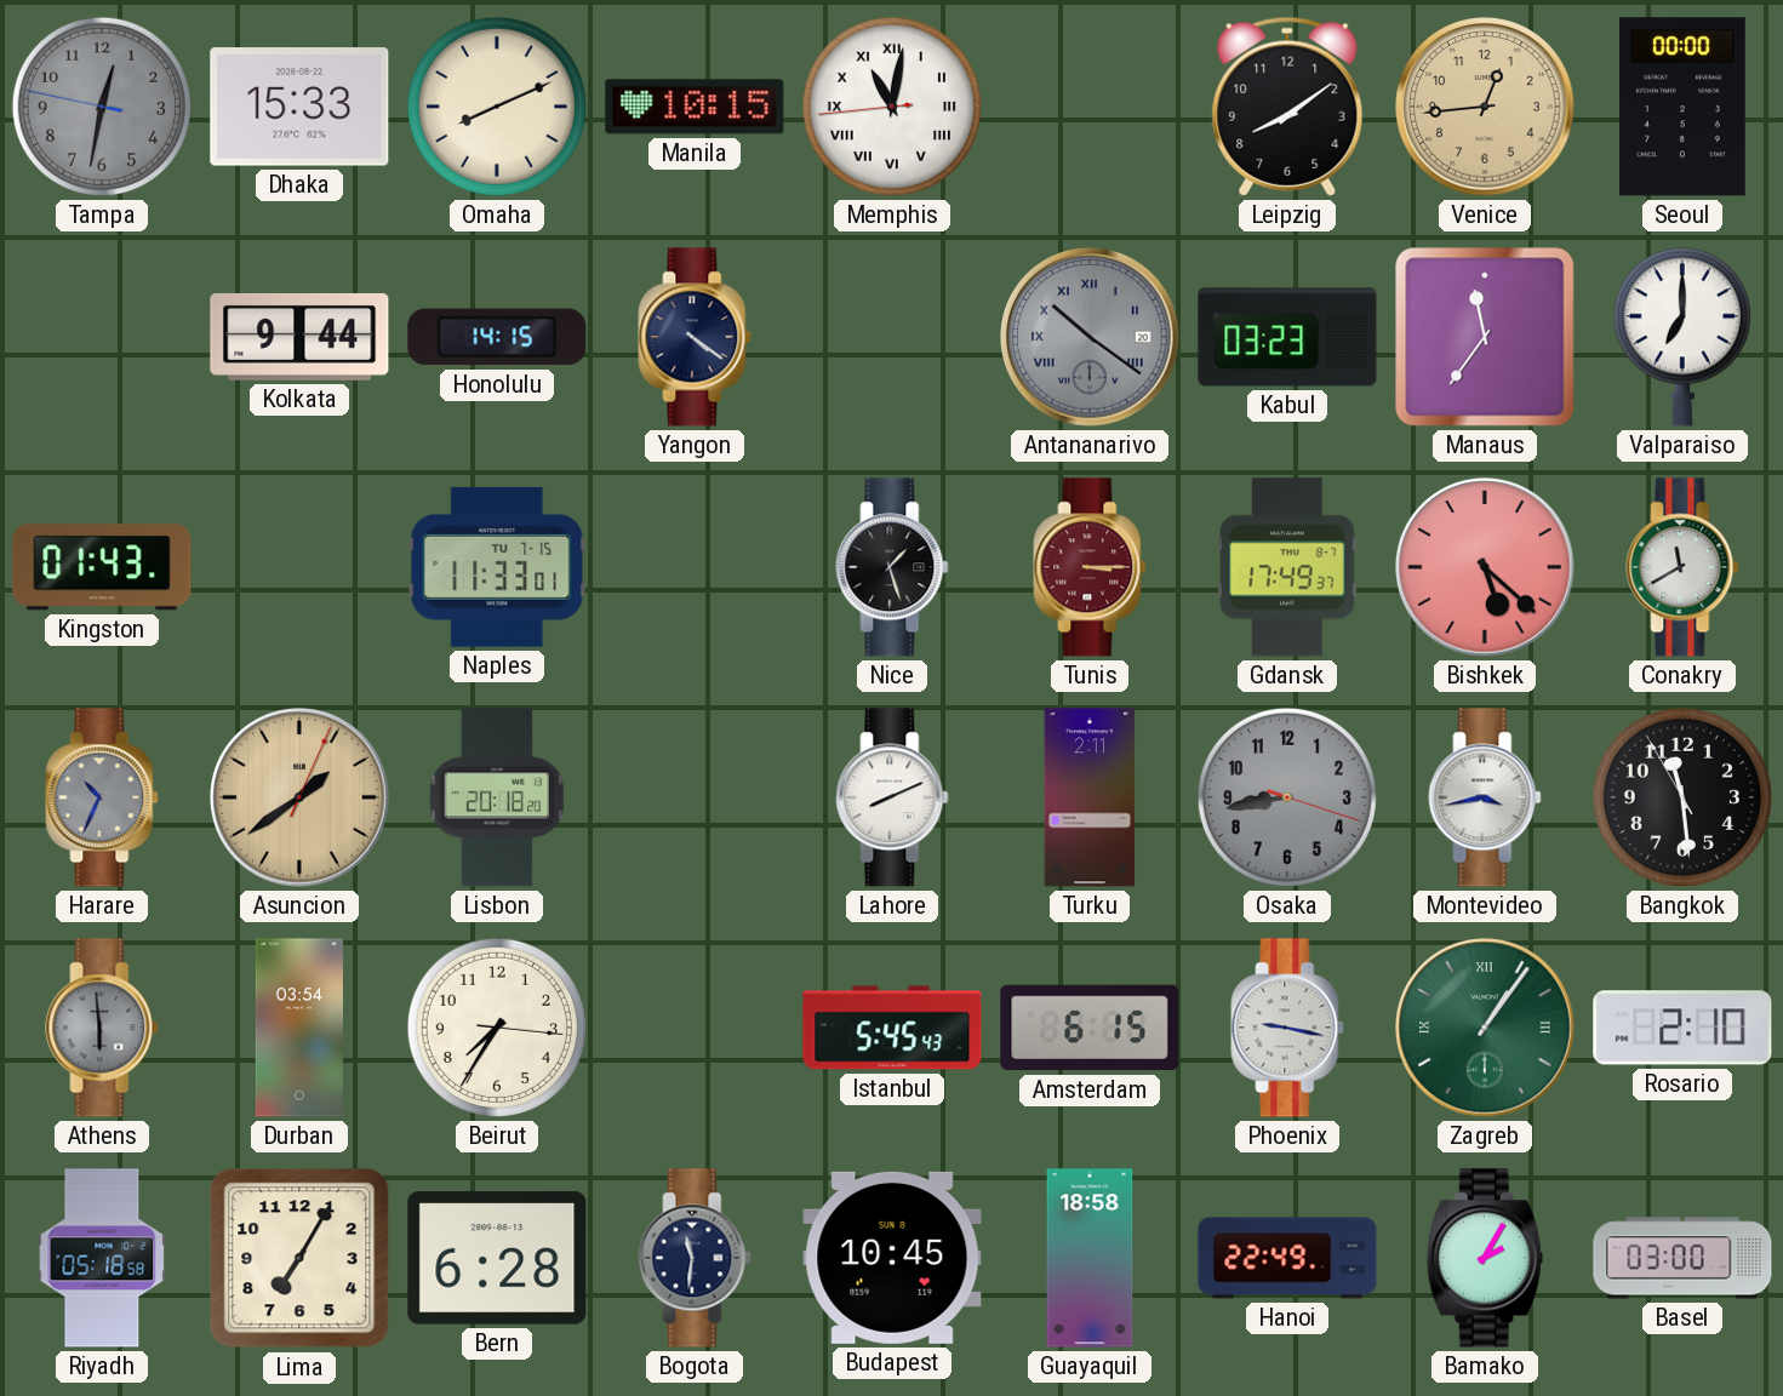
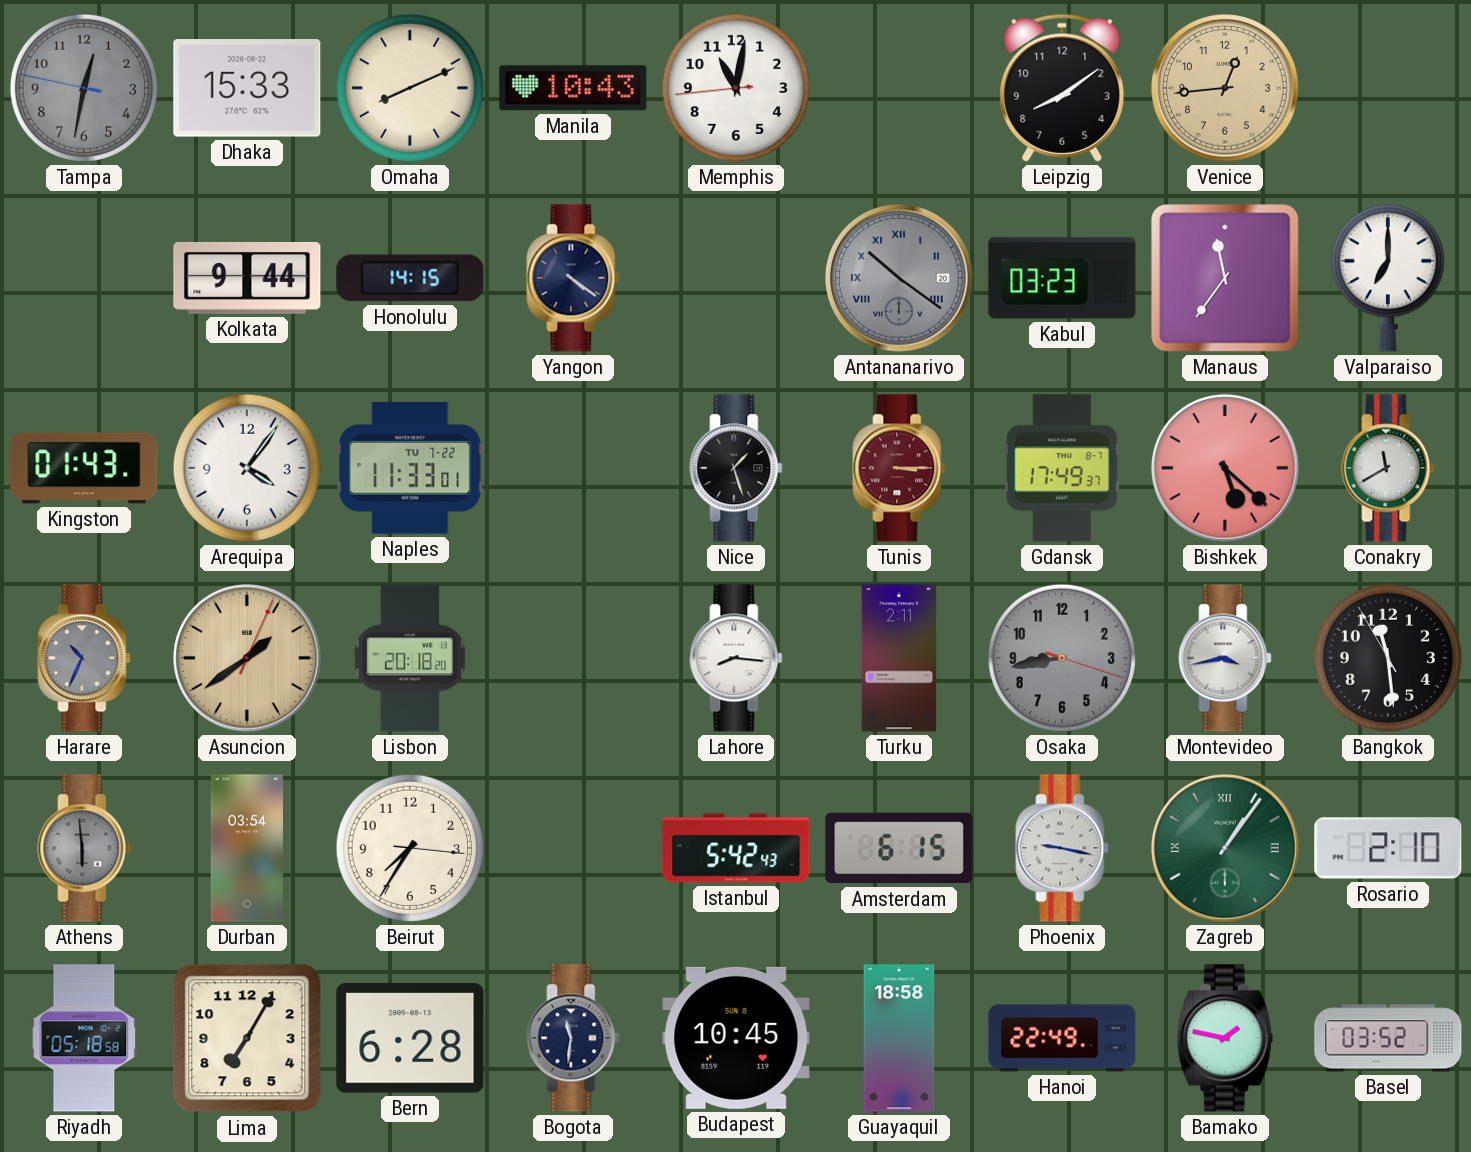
Manila: 10:15 -> 10:43
Memphis numerals: Roman -> Arabic
Seoul: 00:00 -> none
Arequipa: none -> 4:06
Naples date: TU 7-15 -> TU 7-22
Lahore: 8:11 -> 8:16
Istanbul: 5:45 -> 5:42
Bamako: 2:05 -> 1:47
Basel: 03:00 -> 03:52
